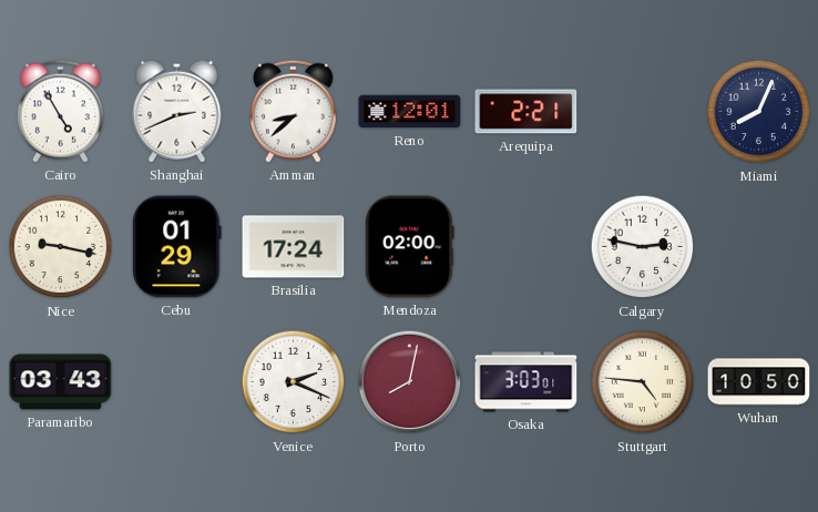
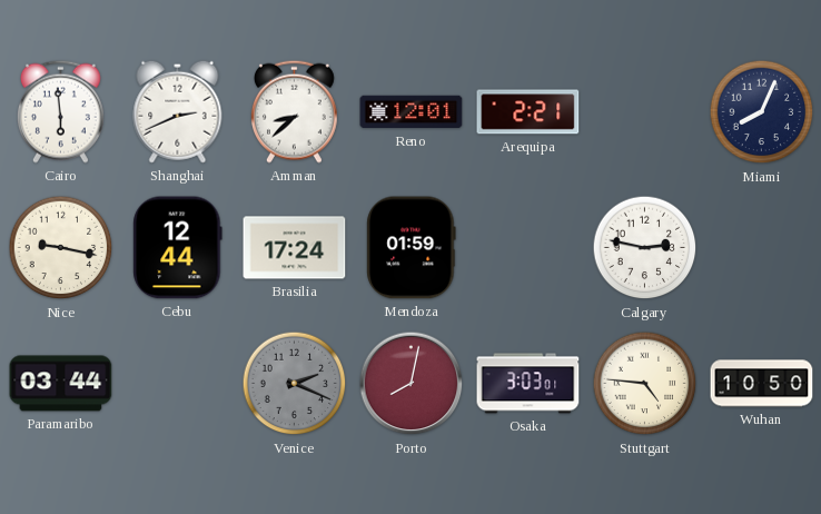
Cairo: 4:55 -> 5:59
Cebu: 01:29 -> 12:44
Mendoza: 02:00 -> 01:59
Paramaribo: 03:43 -> 03:44
Venice dial: white -> grey
